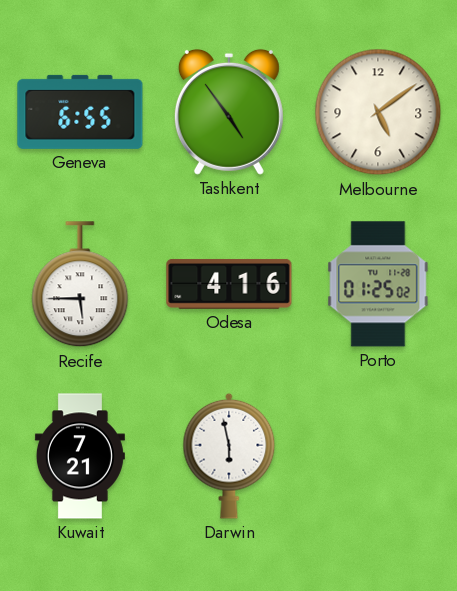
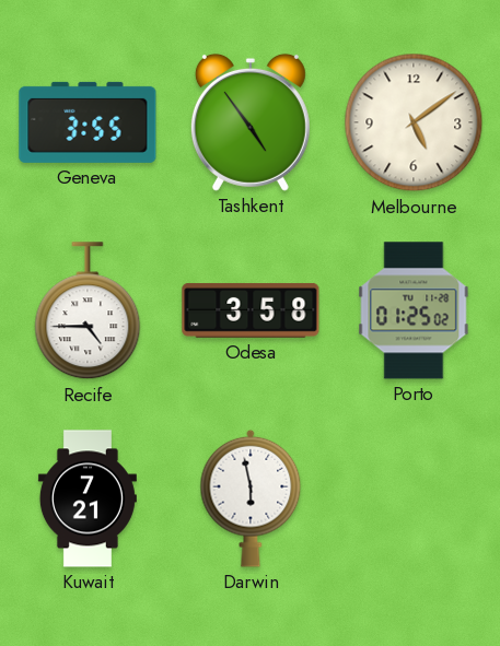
Geneva: 6:55 -> 3:55
Recife: 5:45 -> 4:45
Odesa: 4:16 -> 3:58
